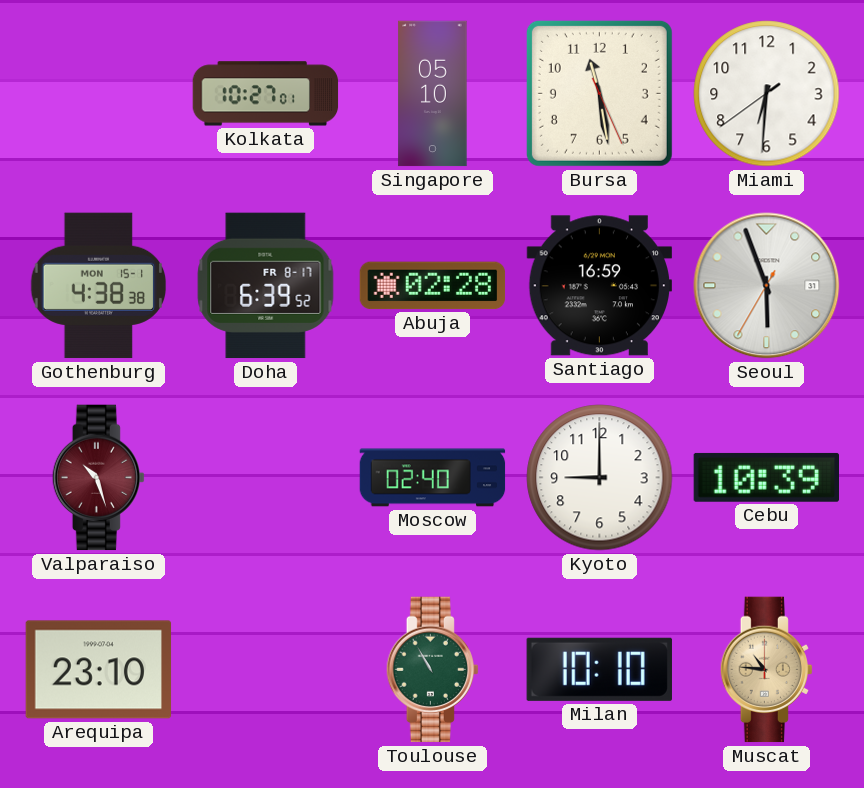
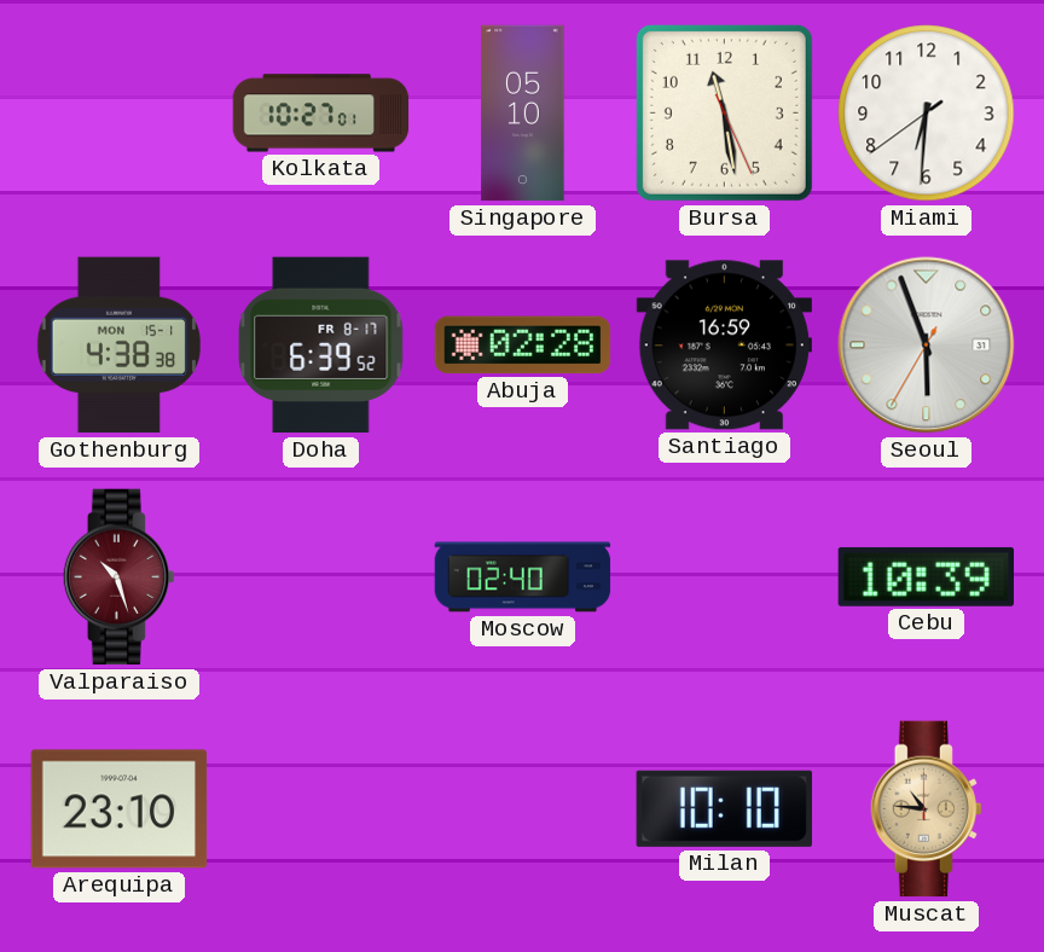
Kyoto: 9:00 -> none
Toulouse: 10:55 -> none
